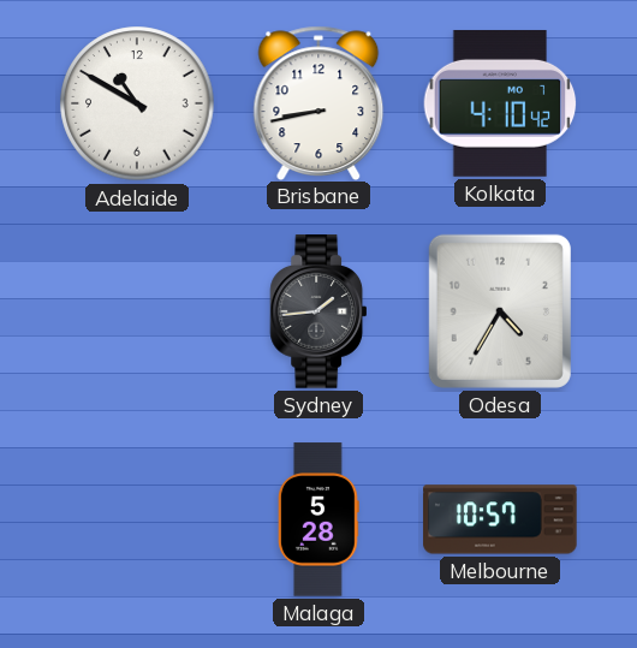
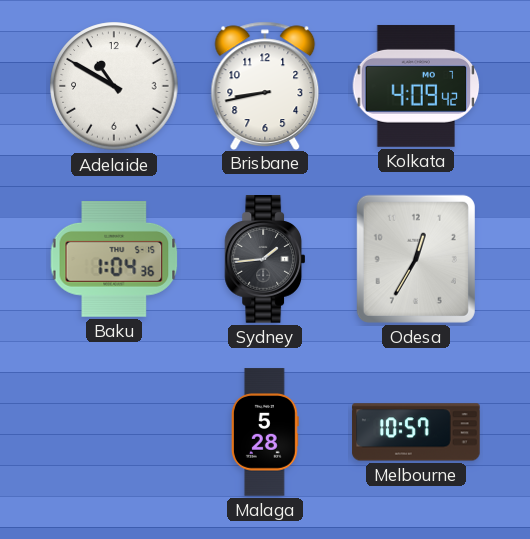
Kolkata: 4:10 -> 4:09
Baku: none -> 1:04
Odesa: 4:35 -> 12:35
